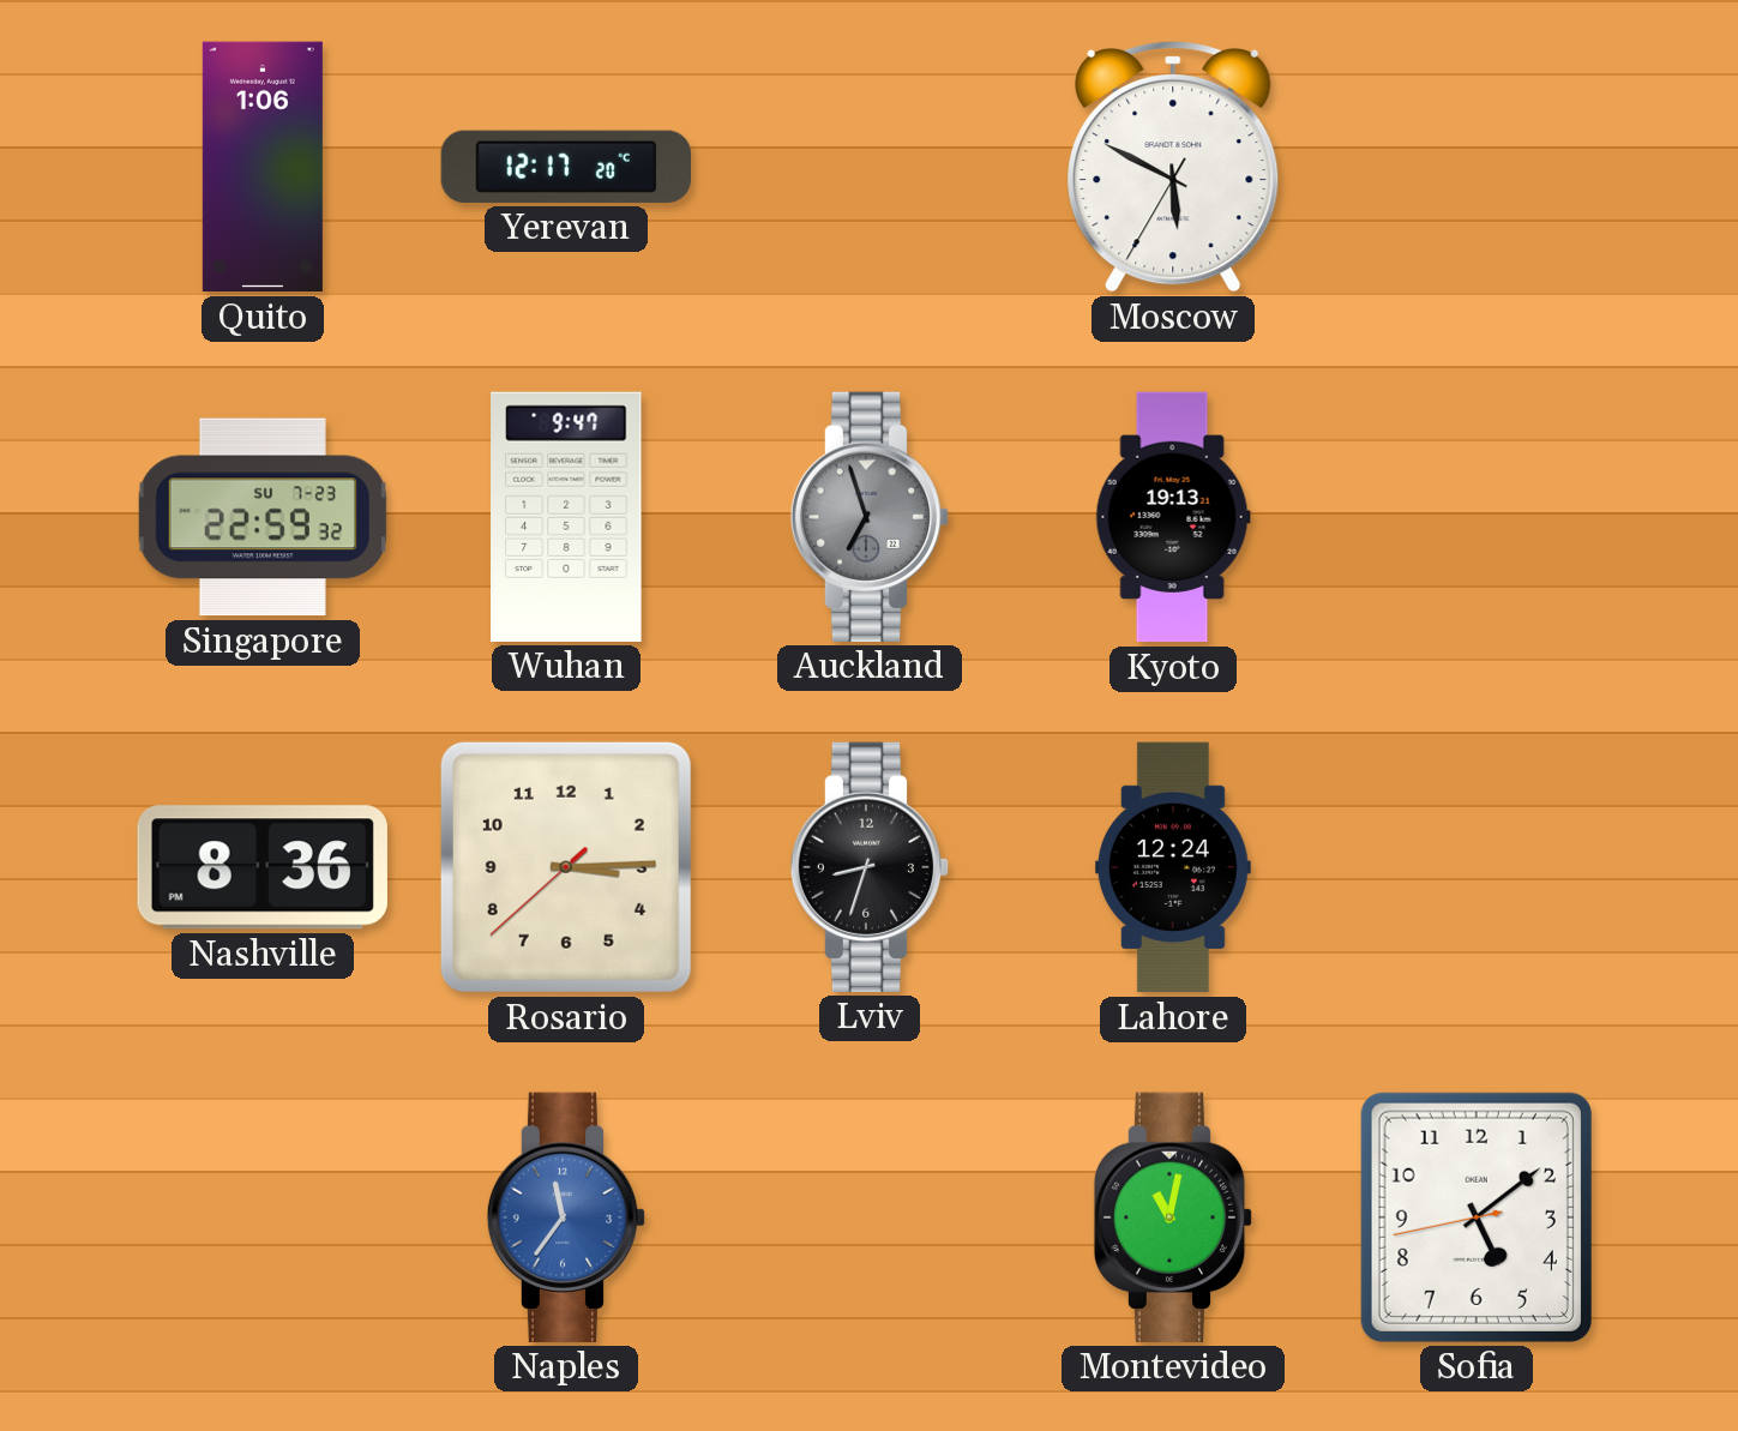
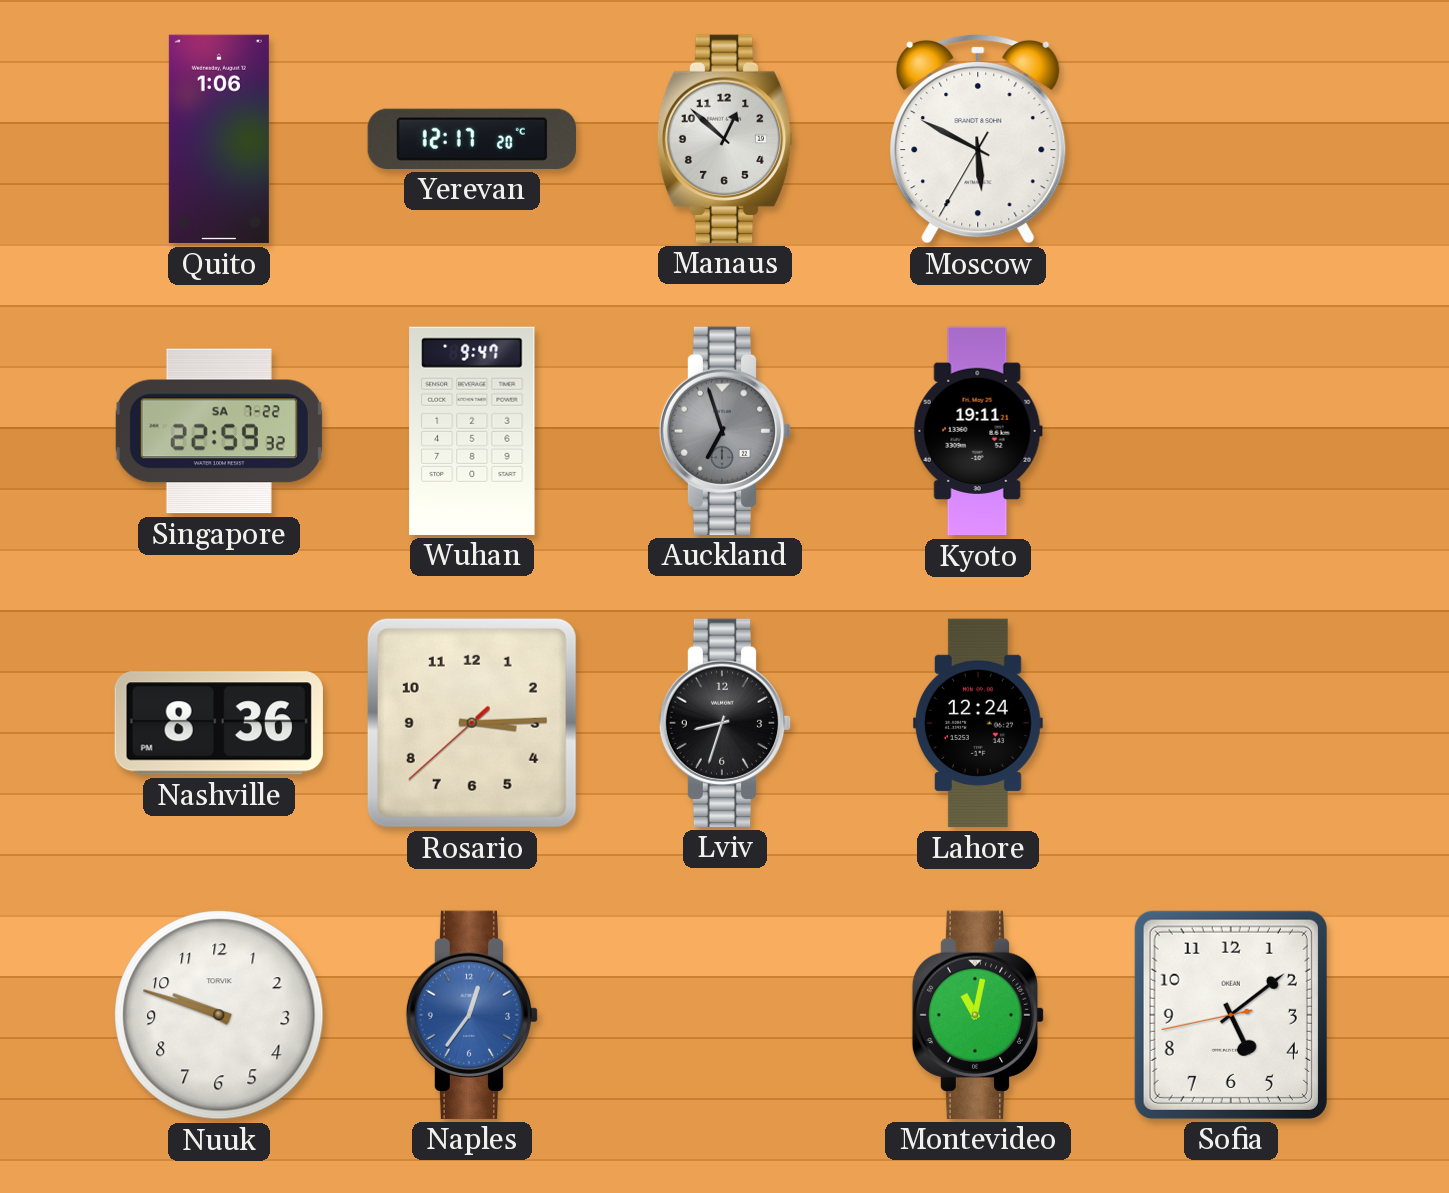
Manaus: none -> 12:52
Singapore date: SU 7-23 -> SA 7-22
Kyoto: 19:13 -> 19:11
Nuuk: none -> 9:48
Naples: 11:36 -> 12:36
